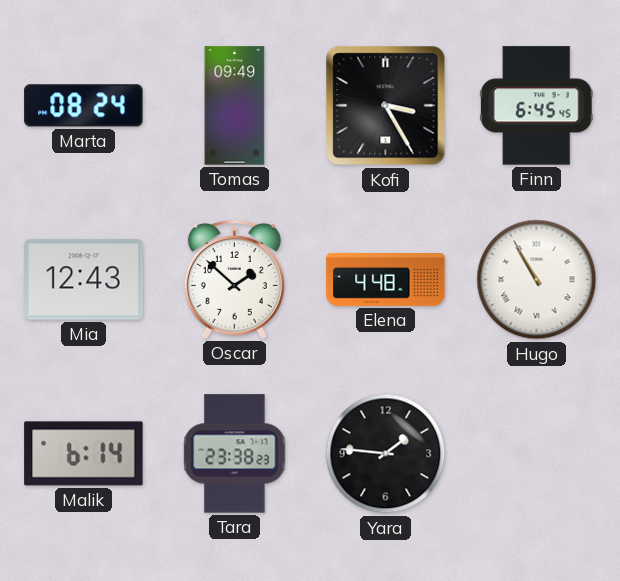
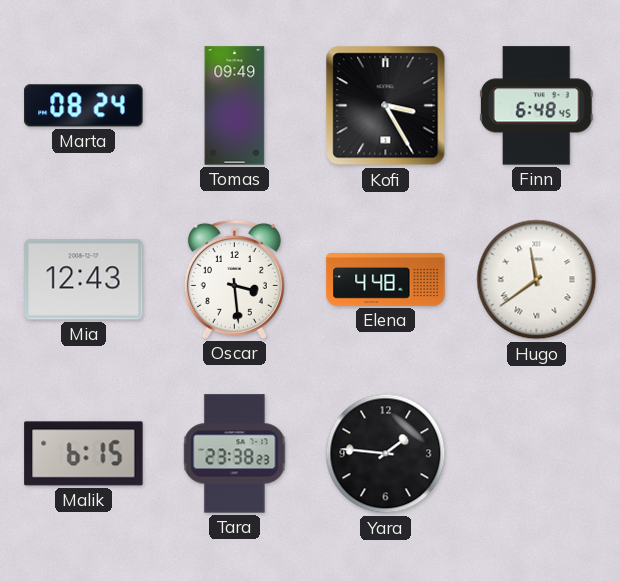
Finn: 6:45 -> 6:48
Oscar: 1:52 -> 3:29
Hugo: 10:55 -> 11:39
Malik: 6:14 -> 6:15
